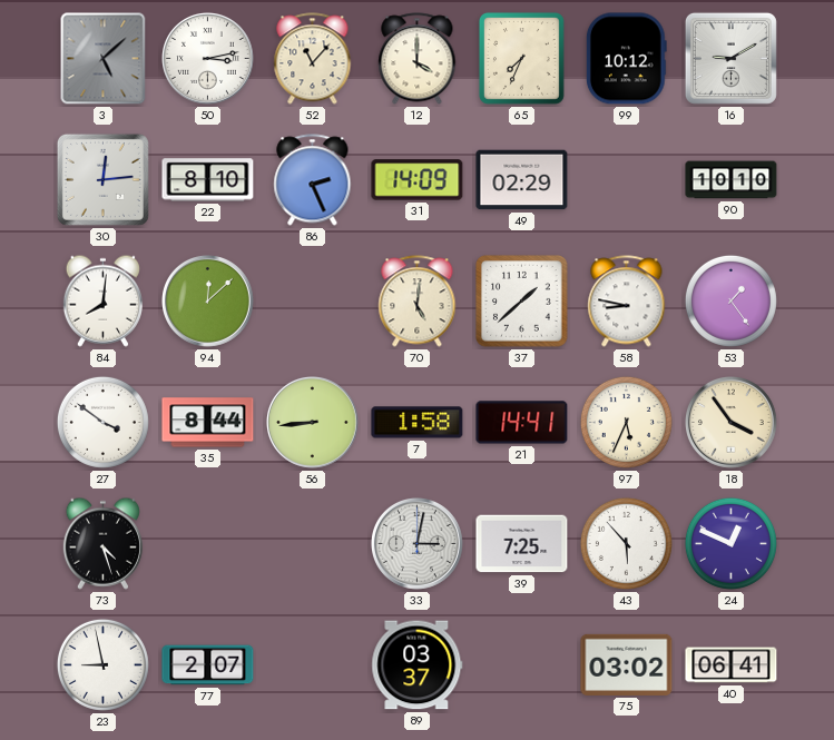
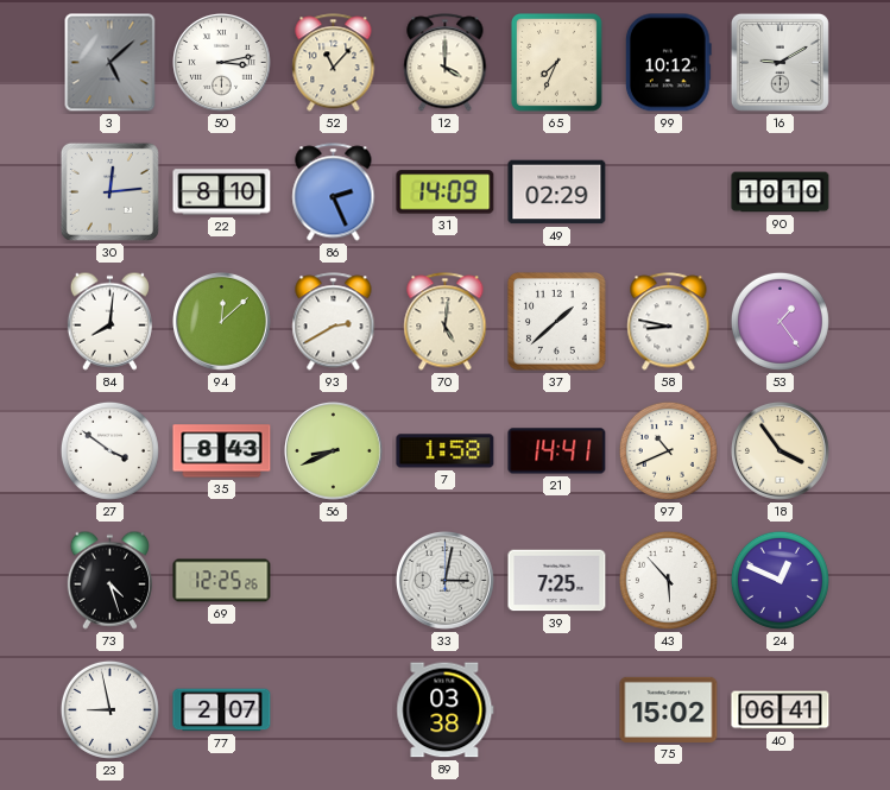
93: none -> 2:40
35: 8:44 -> 8:43
56: 8:44 -> 8:41
97: 5:34 -> 10:41
69: none -> 12:25
89: 03:37 -> 03:38
75: 03:02 -> 15:02
